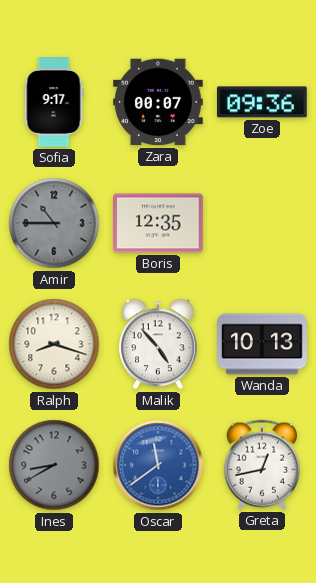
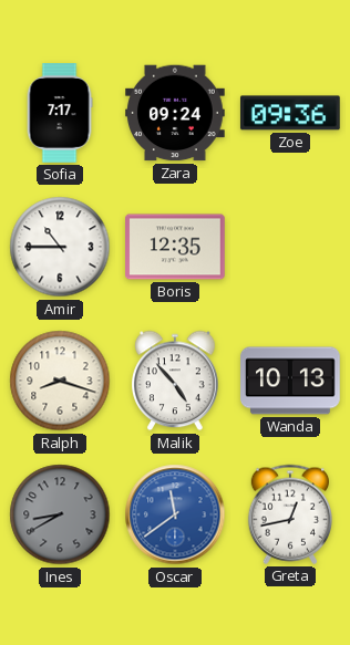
Sofia: 9:17 -> 7:17
Zara: 00:07 -> 09:24
Amir dial: grey -> white
